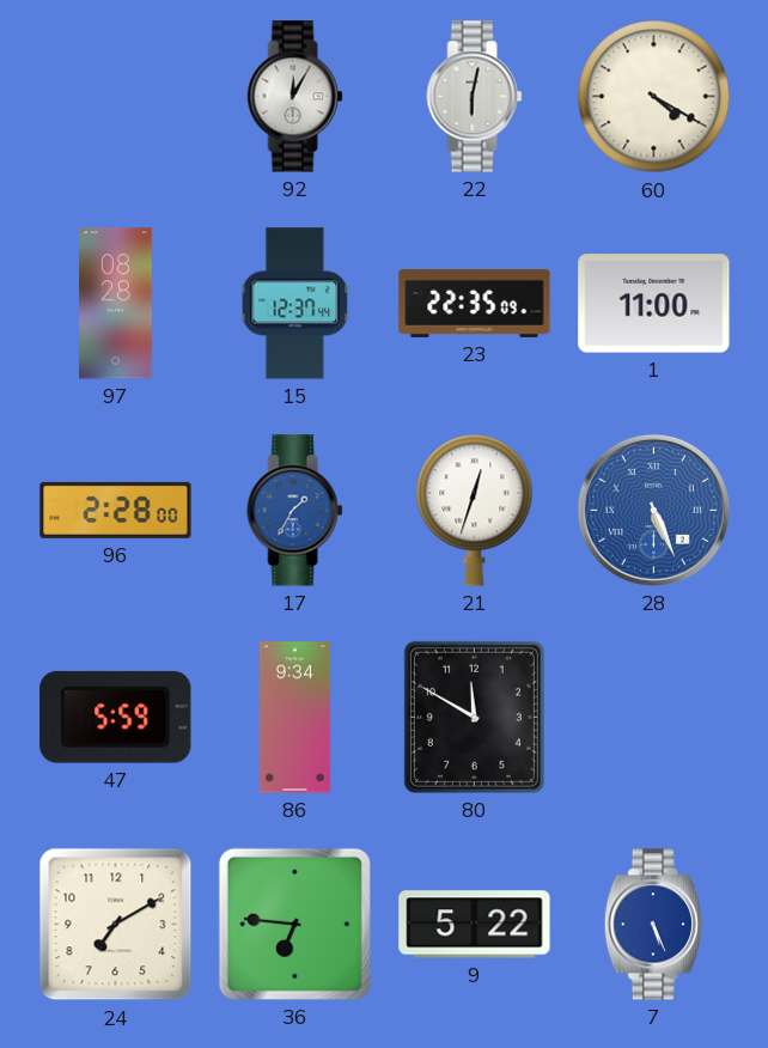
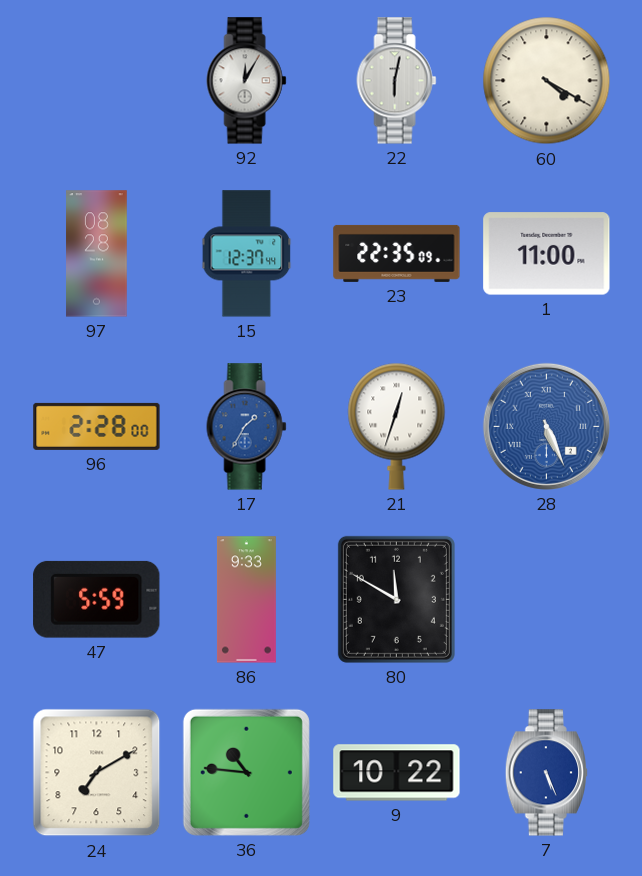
86: 9:34 -> 9:33
36: 6:46 -> 10:46
9: 5:22 -> 10:22
